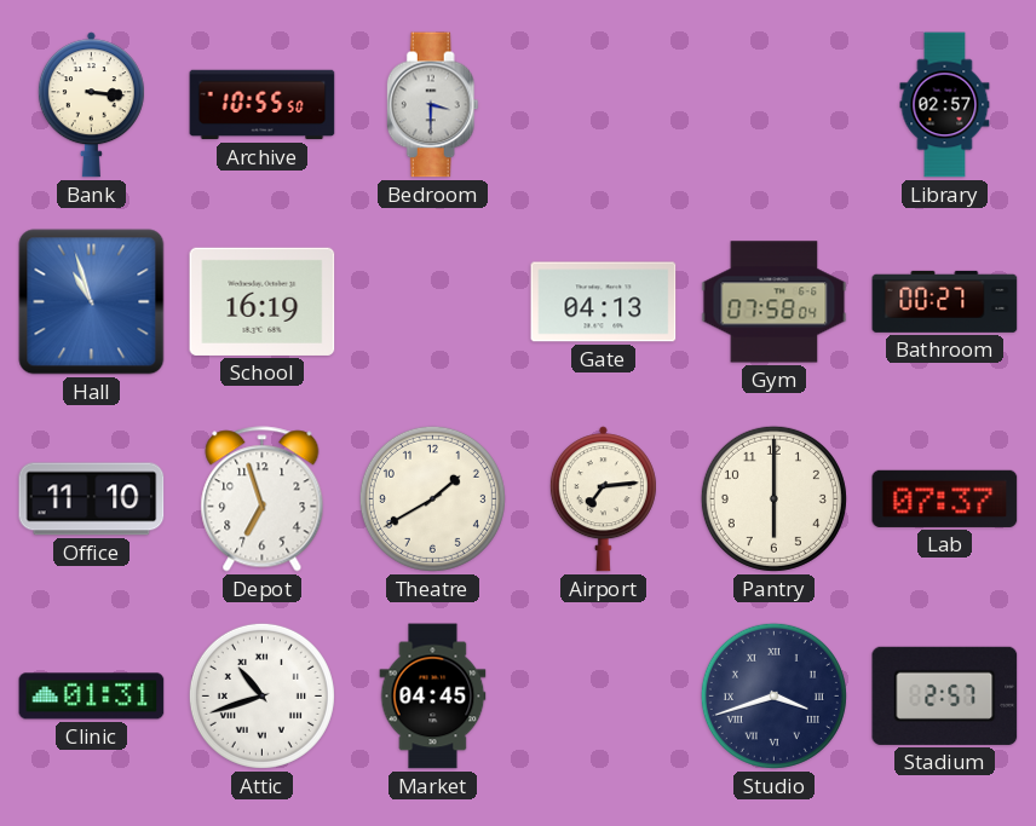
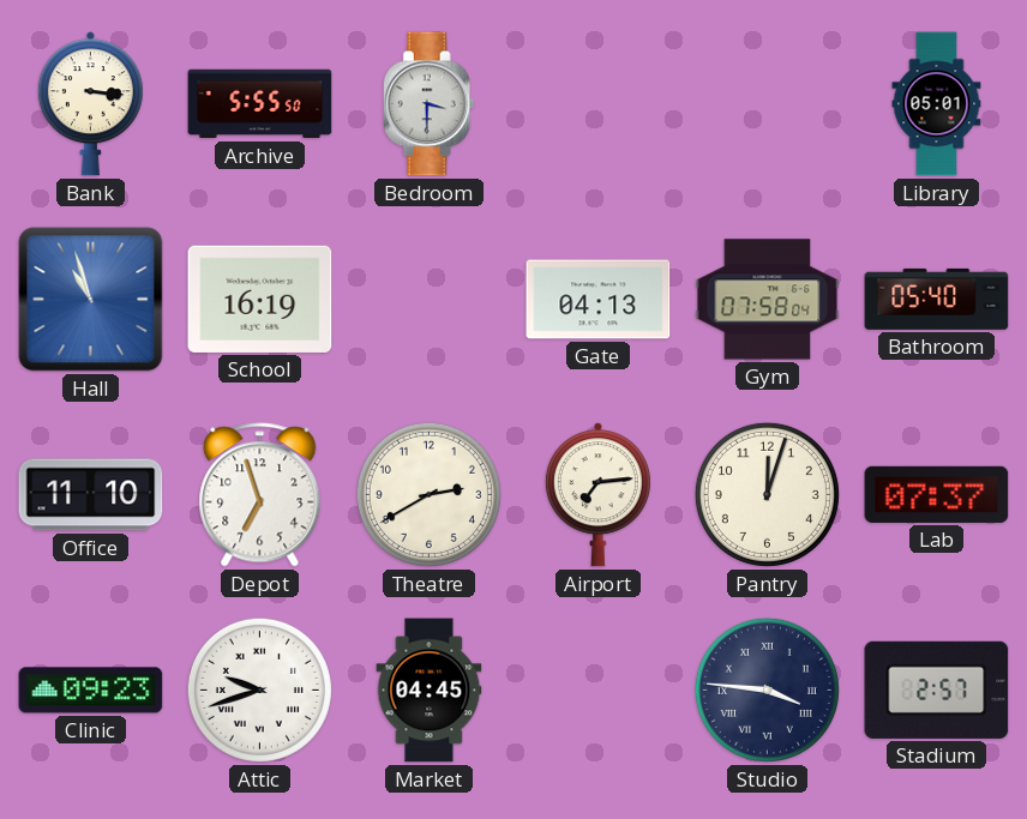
Archive: 10:55 -> 5:55
Library: 02:57 -> 05:01
Bathroom: 00:27 -> 05:40
Theatre: 1:40 -> 2:40
Pantry: 6:00 -> 12:03
Clinic: 01:31 -> 09:23
Attic: 10:42 -> 9:42
Studio: 3:42 -> 3:46
